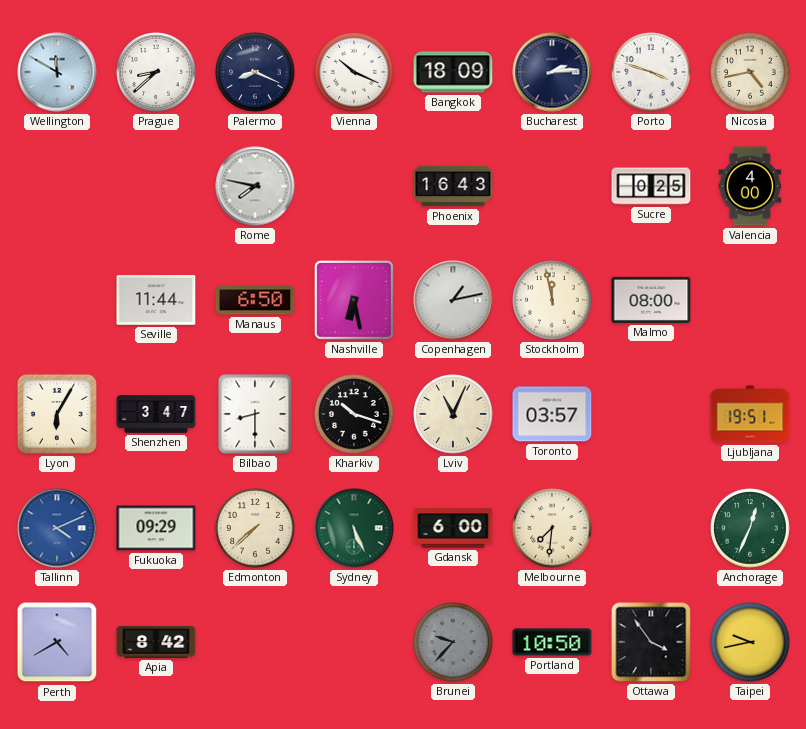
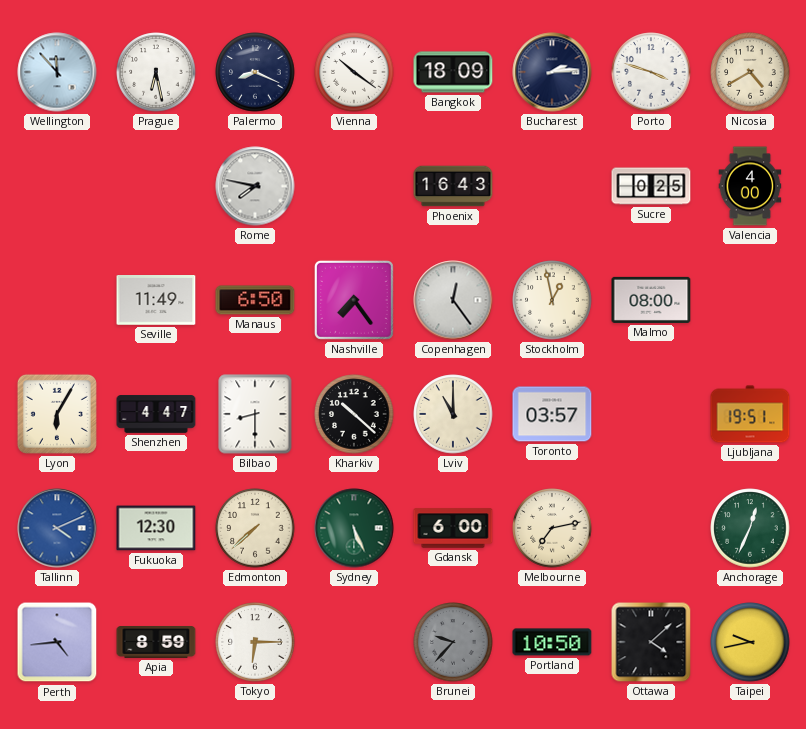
Wellington: 11:50 -> 11:53
Prague: 8:38 -> 6:28
Vienna: 10:19 -> 10:21
Nicosia: 4:43 -> 4:40
Seville: 11:44 -> 11:49
Nashville: 6:28 -> 7:24
Copenhagen: 1:13 -> 12:24
Stockholm: 11:58 -> 12:58
Shenzhen: 3:47 -> 4:47
Kharkiv: 10:18 -> 10:22
Lviv: 11:04 -> 11:00
Fukuoka: 09:29 -> 12:30
Melbourne: 7:31 -> 7:13
Perth: 4:40 -> 4:44
Apia: 8:42 -> 8:59
Tokyo: none -> 6:15
Ottawa: 3:54 -> 4:08
